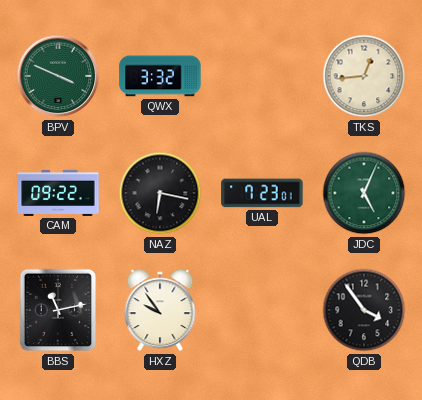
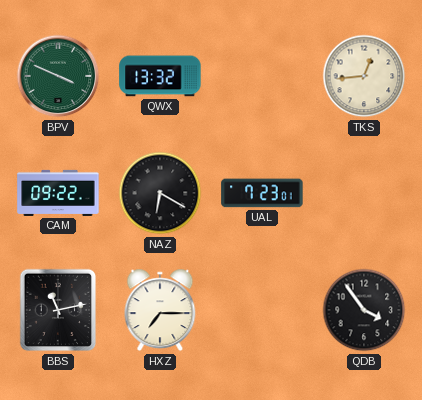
QWX: 3:32 -> 13:32
NAZ: 6:17 -> 6:20
JDC: 5:04 -> none
HXZ: 9:54 -> 7:15
